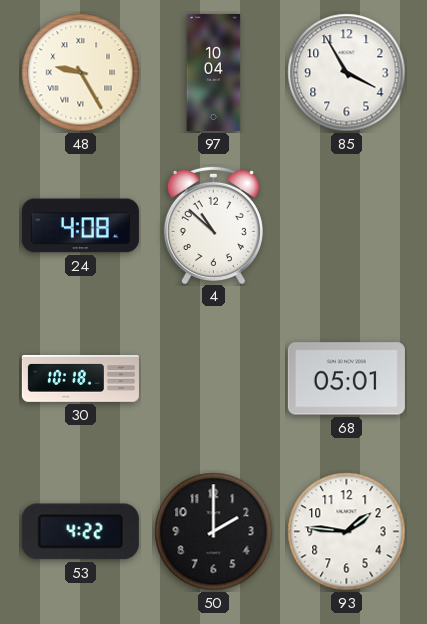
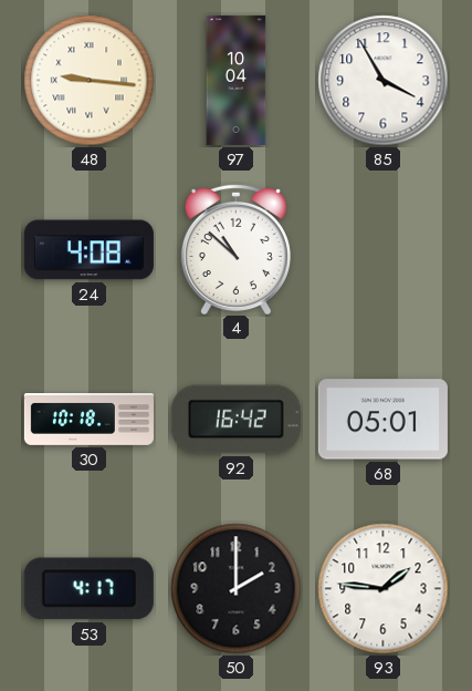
48: 9:25 -> 9:16
92: none -> 16:42
53: 4:22 -> 4:17
